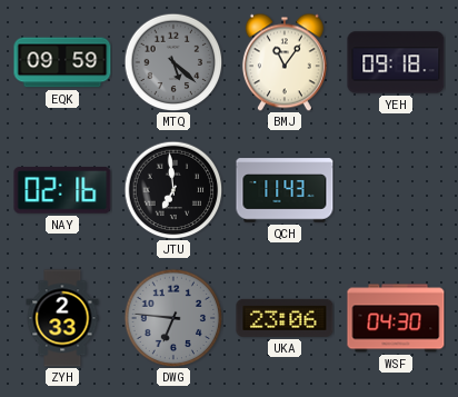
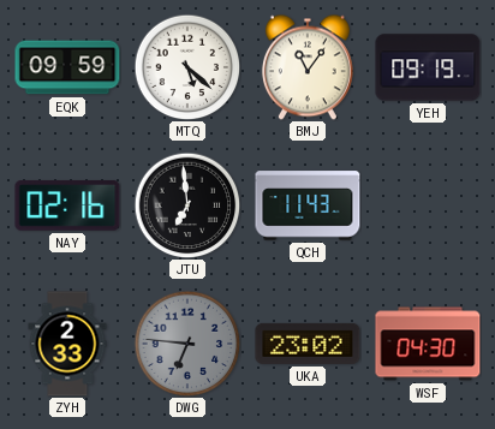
MTQ dial: grey -> white
YEH: 09:18 -> 09:19
UKA: 23:06 -> 23:02
